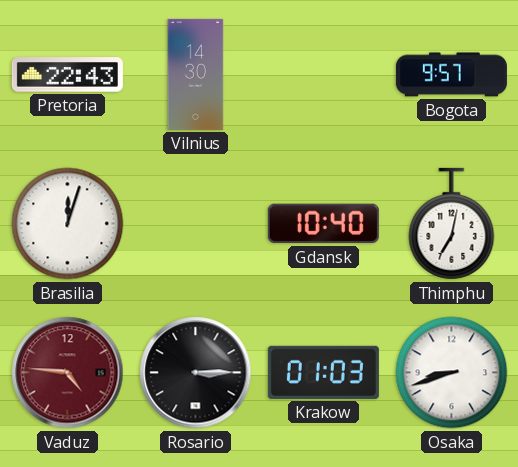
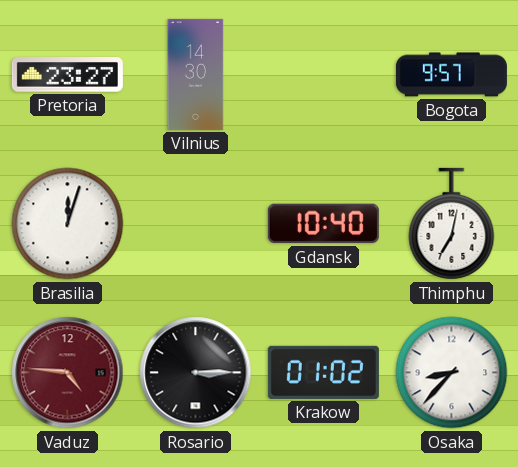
Pretoria: 22:43 -> 23:27
Krakow: 01:03 -> 01:02
Osaka: 8:42 -> 8:37
